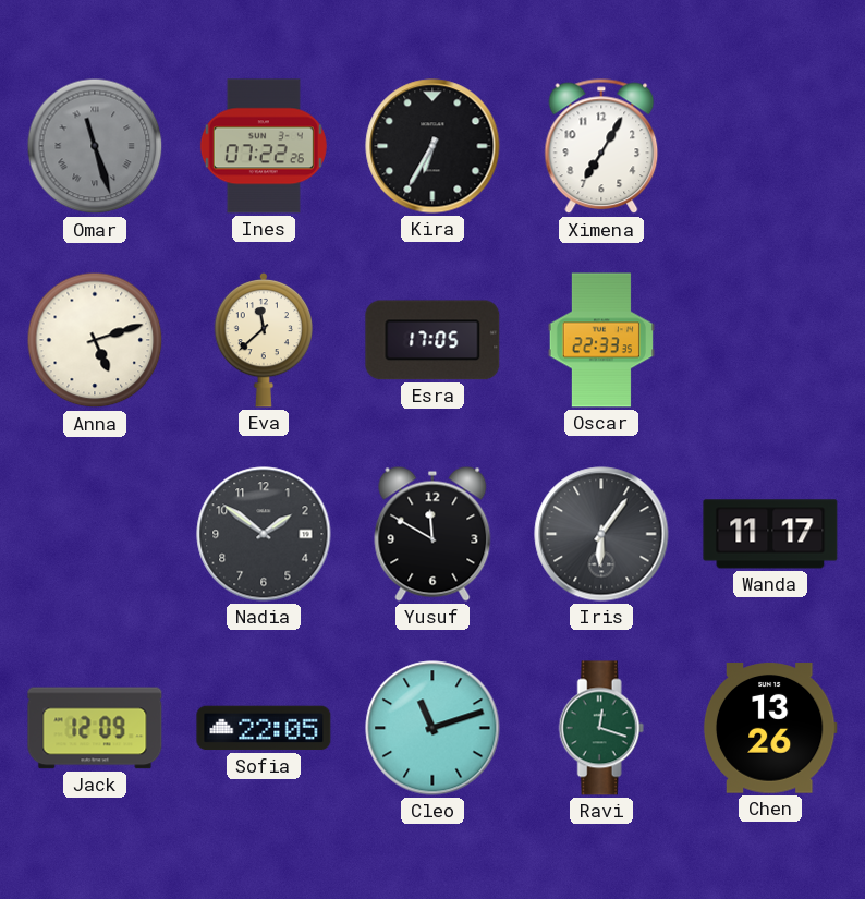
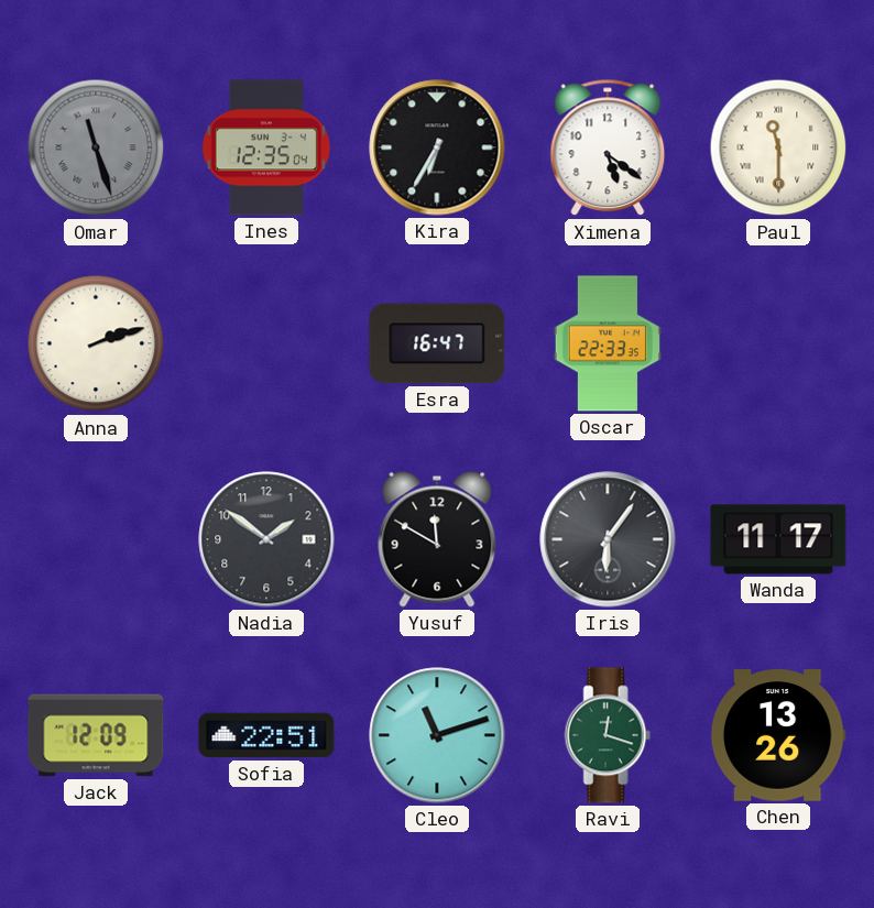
Ines: 07:22 -> 12:35
Ximena: 7:05 -> 5:21
Paul: none -> 11:30
Anna: 5:12 -> 2:12
Eva: 11:38 -> none
Esra: 17:05 -> 16:47
Sofia: 22:05 -> 22:51
